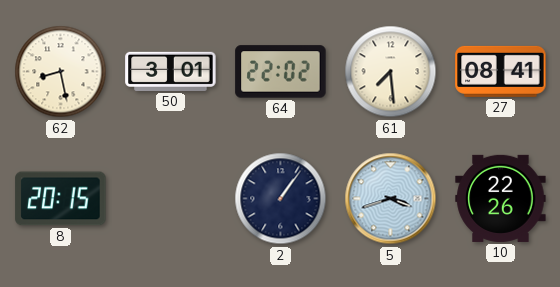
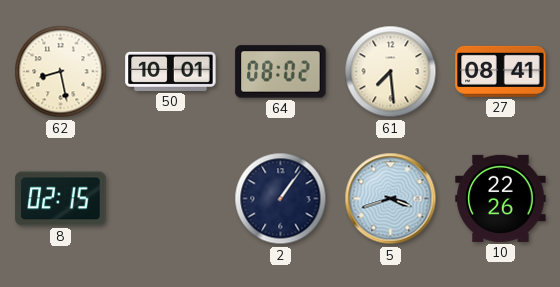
50: 3:01 -> 10:01
64: 22:02 -> 08:02
8: 20:15 -> 02:15
